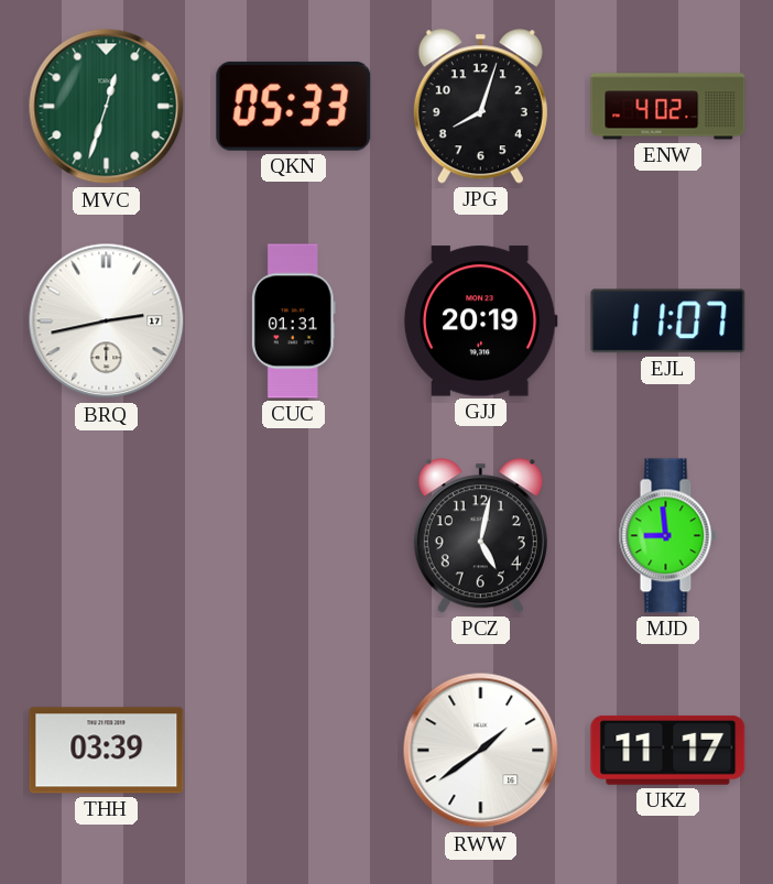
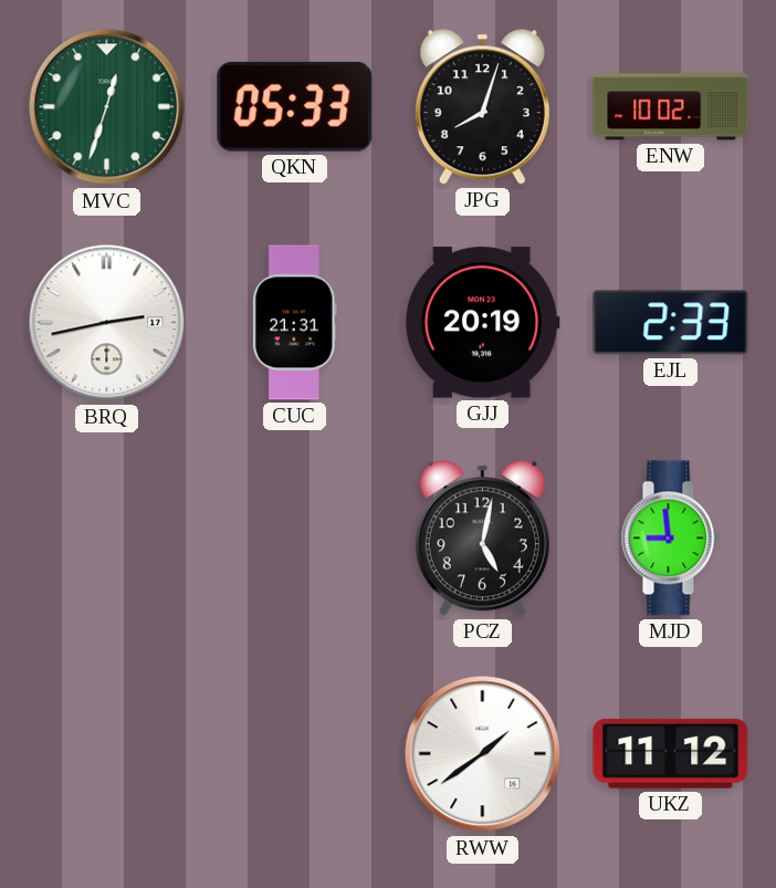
ENW: 4:02 -> 10:02
CUC: 01:31 -> 21:31
EJL: 11:07 -> 2:33
THH: 03:39 -> none
UKZ: 11:17 -> 11:12
